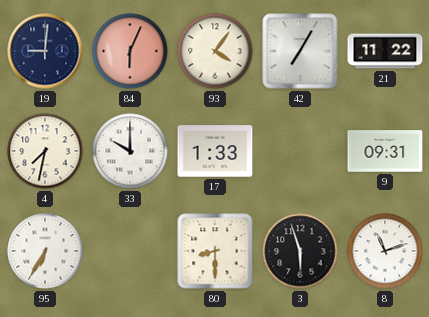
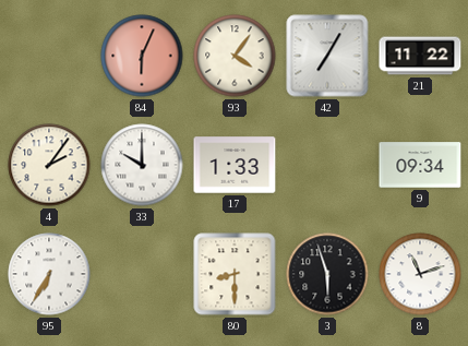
19: 9:01 -> none
4: 7:32 -> 2:06
9: 09:31 -> 09:34
